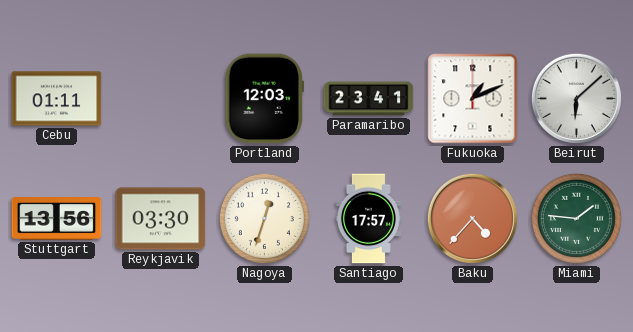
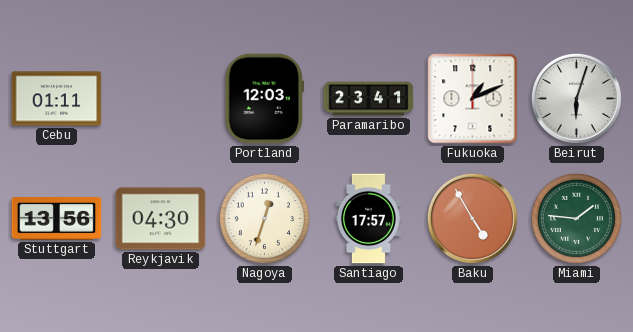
Beirut: 6:08 -> 6:03
Reykjavik: 03:30 -> 04:30
Baku: 4:37 -> 4:55
